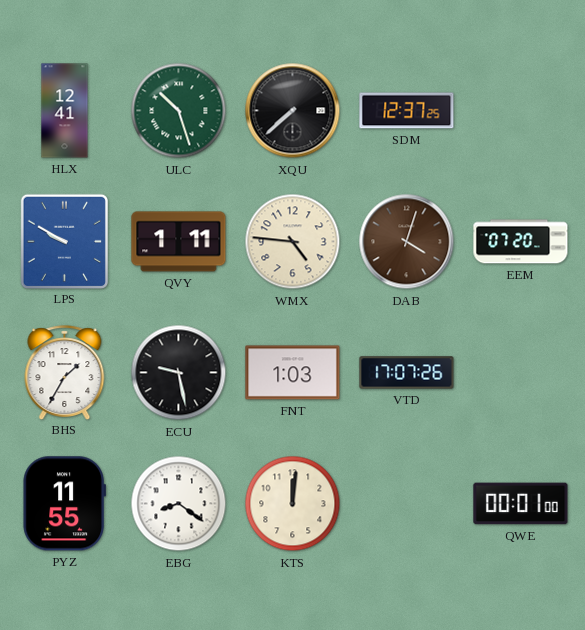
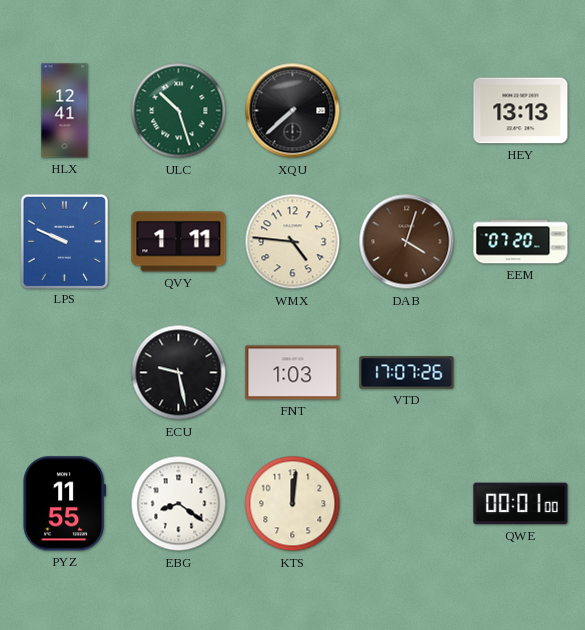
SDM: 12:37 -> none
HEY: none -> 13:13
LPS: 9:50 -> 9:49
BHS: 1:35 -> none
